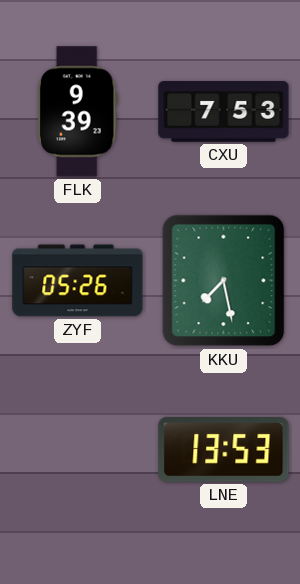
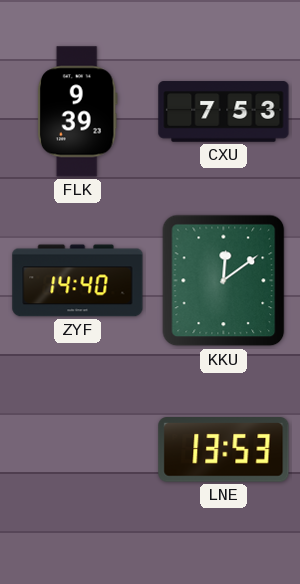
ZYF: 05:26 -> 14:40
KKU: 7:28 -> 12:09
